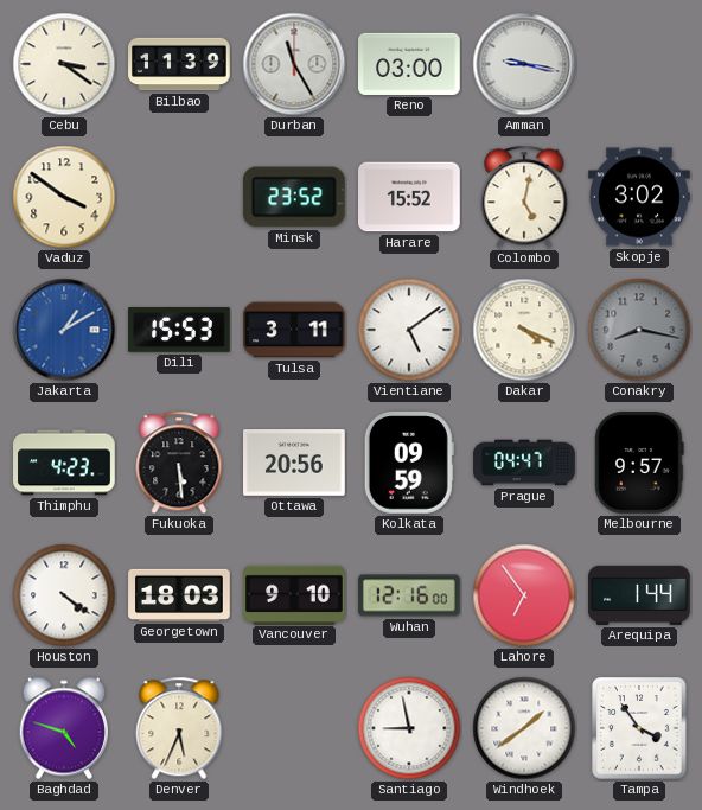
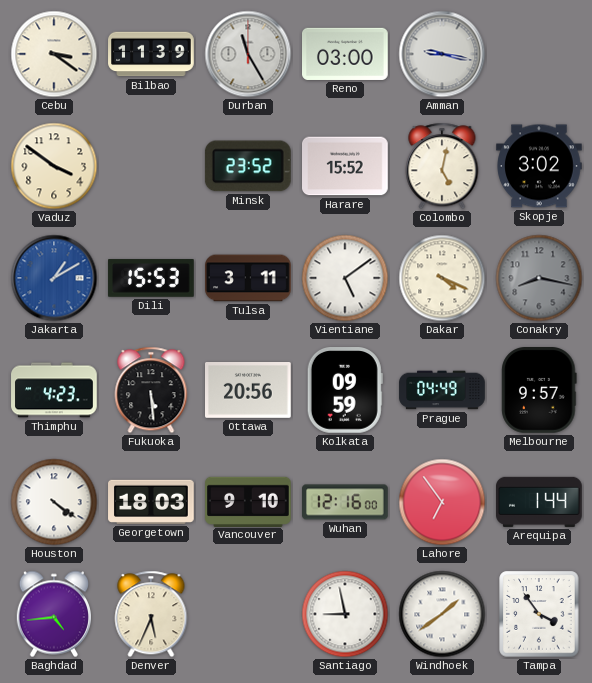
Prague: 04:47 -> 04:49
Baghdad: 4:48 -> 4:44
